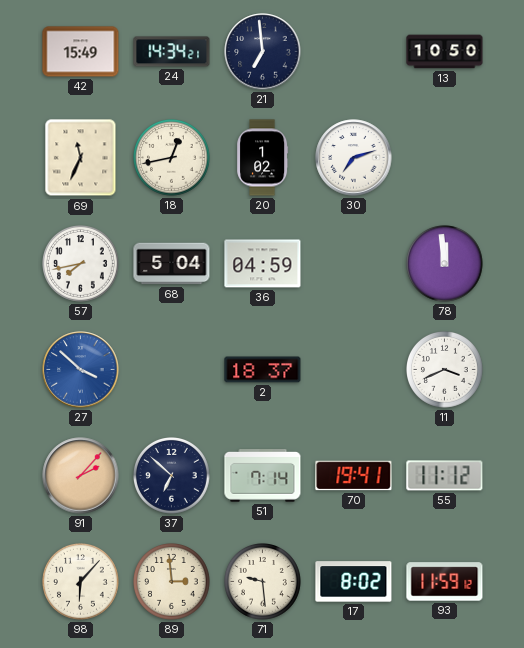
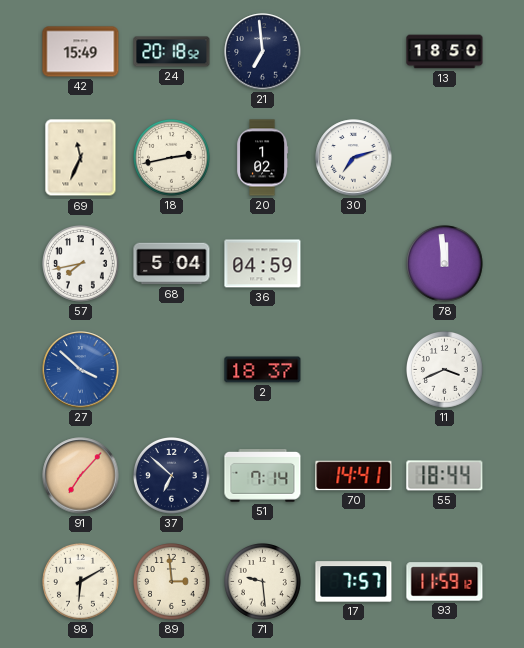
24: 14:34 -> 20:18
13: 10:50 -> 18:50
18: 12:43 -> 2:43
91: 2:07 -> 7:07
70: 19:41 -> 14:41
55: 11:12 -> 18:44
98: 6:07 -> 6:10
17: 8:02 -> 7:57
